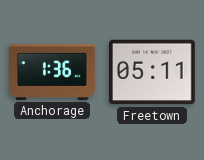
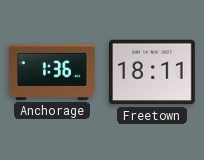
Freetown: 05:11 -> 18:11
